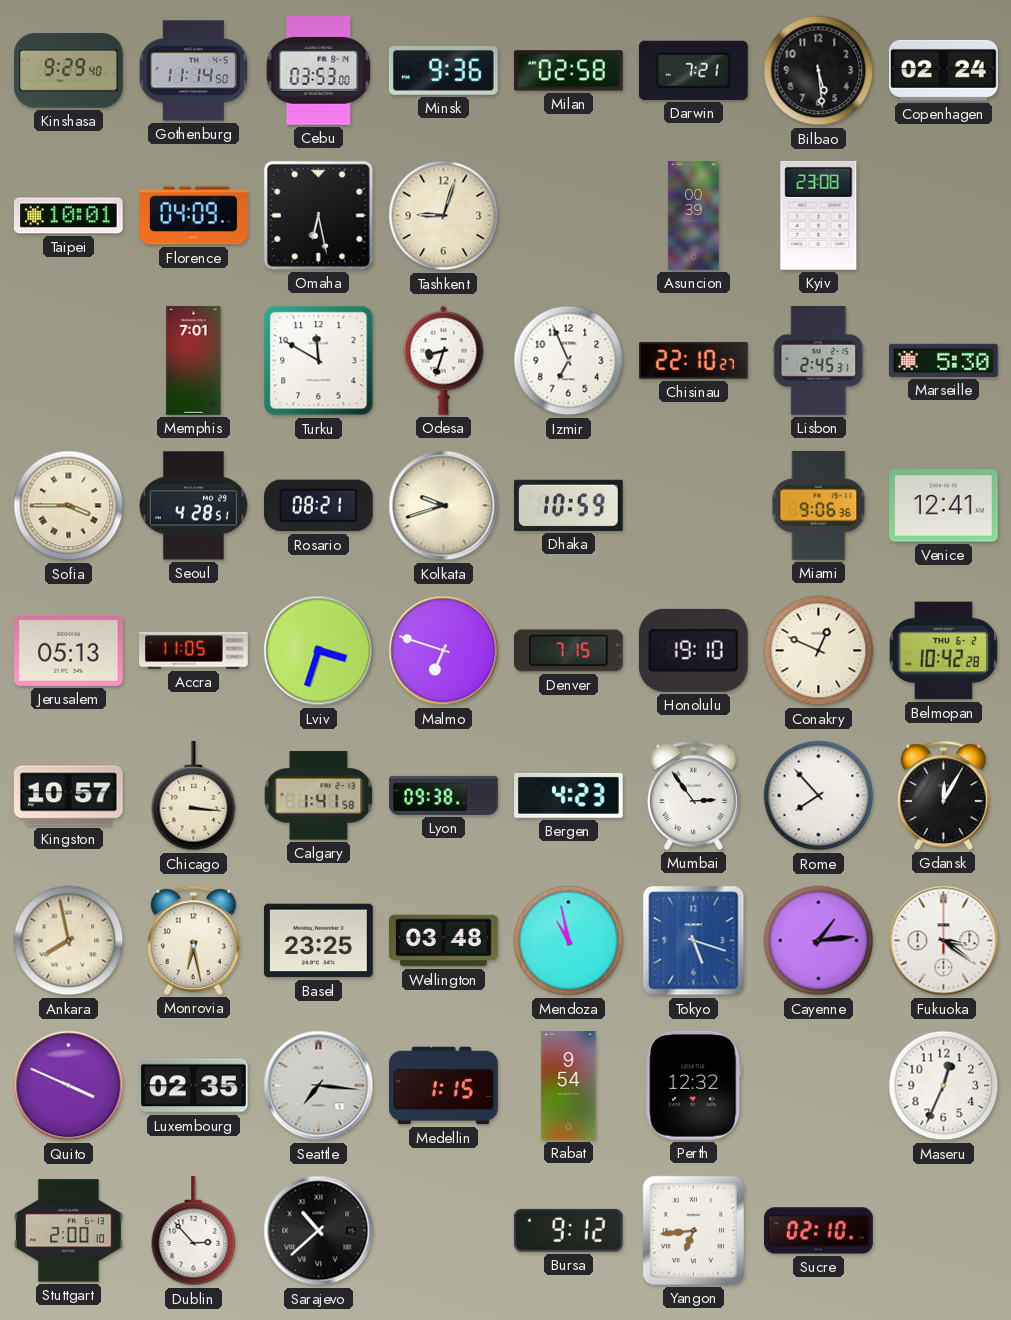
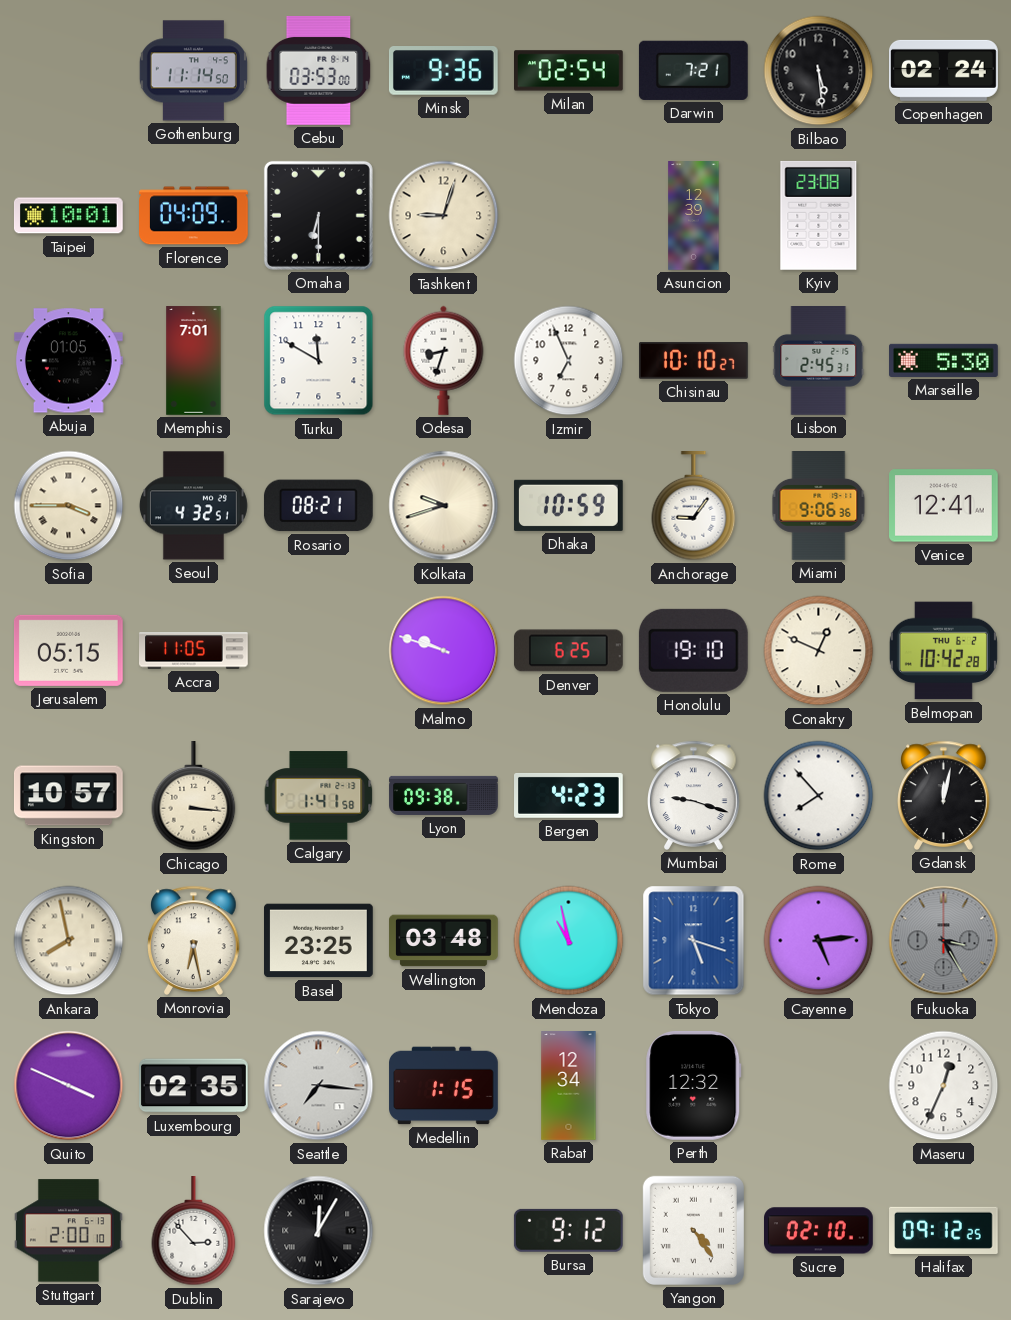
Kinshasa: 9:29 -> none
Milan: 02:58 -> 02:54
Omaha: 6:28 -> 6:30
Asuncion: 00:39 -> 12:39
Abuja: none -> 01:05
Chisinau: 22:10 -> 10:10
Seoul: 4:28 -> 4:32
Anchorage: none -> 9:06
Jerusalem: 05:13 -> 05:15
Lviv: 3:33 -> none
Malmo: 6:48 -> 9:48
Denver: 7:15 -> 6:25
Mumbai: 2:54 -> 9:18
Gdansk: 12:05 -> 12:02
Cayenne: 1:14 -> 5:14
Fukuoka: 3:21 -> 3:25
Fukuoka dial: white -> grey
Rabat: 9:54 -> 12:34
Sarajevo: 10:38 -> 12:05
Yangon: 6:44 -> 4:24
Halifax: none -> 09:12
